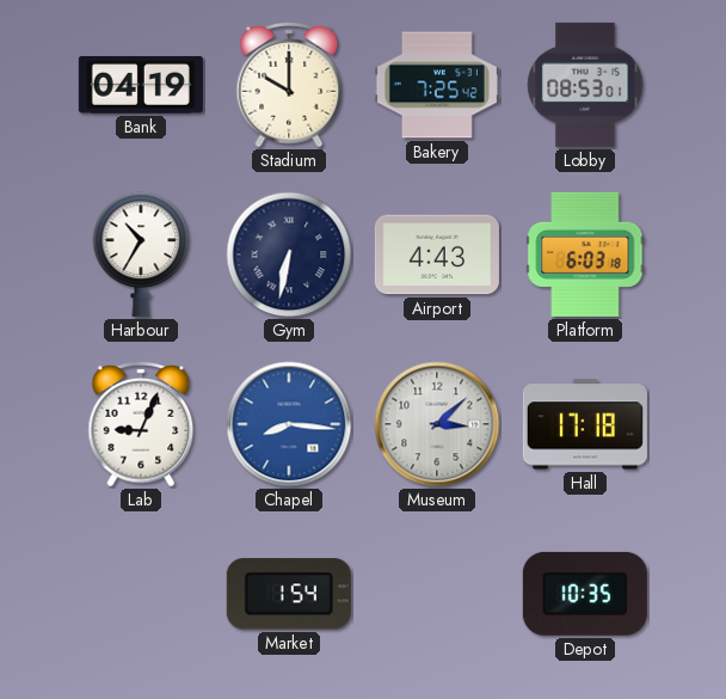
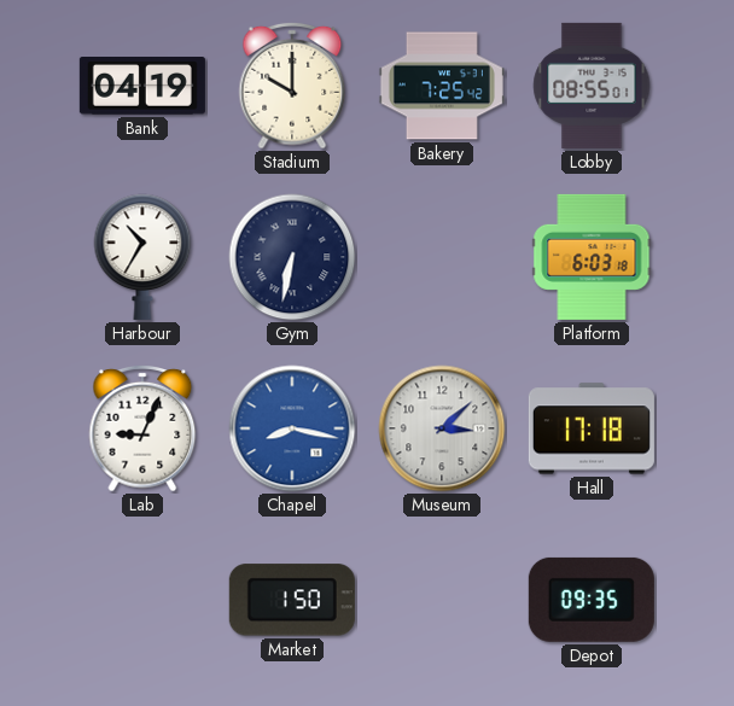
Lobby: 08:53 -> 08:55
Airport: 4:43 -> none
Chapel: 8:16 -> 8:17
Market: 1:54 -> 1:50
Depot: 10:35 -> 09:35
